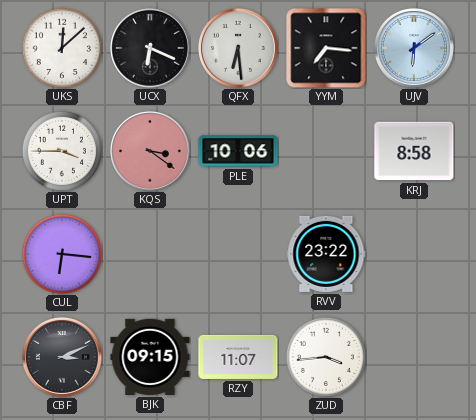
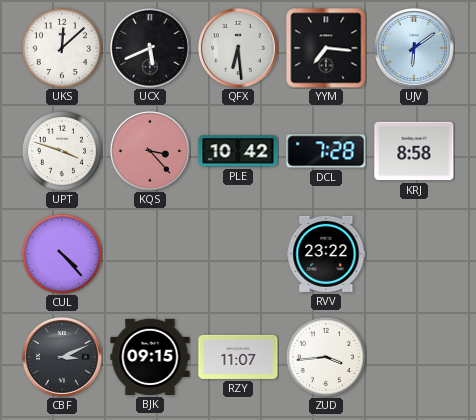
UCX: 6:19 -> 5:41
UPT: 3:45 -> 3:48
KQS: 3:21 -> 3:23
PLE: 10:06 -> 10:42
DCL: none -> 7:28
CUL: 6:16 -> 4:23
